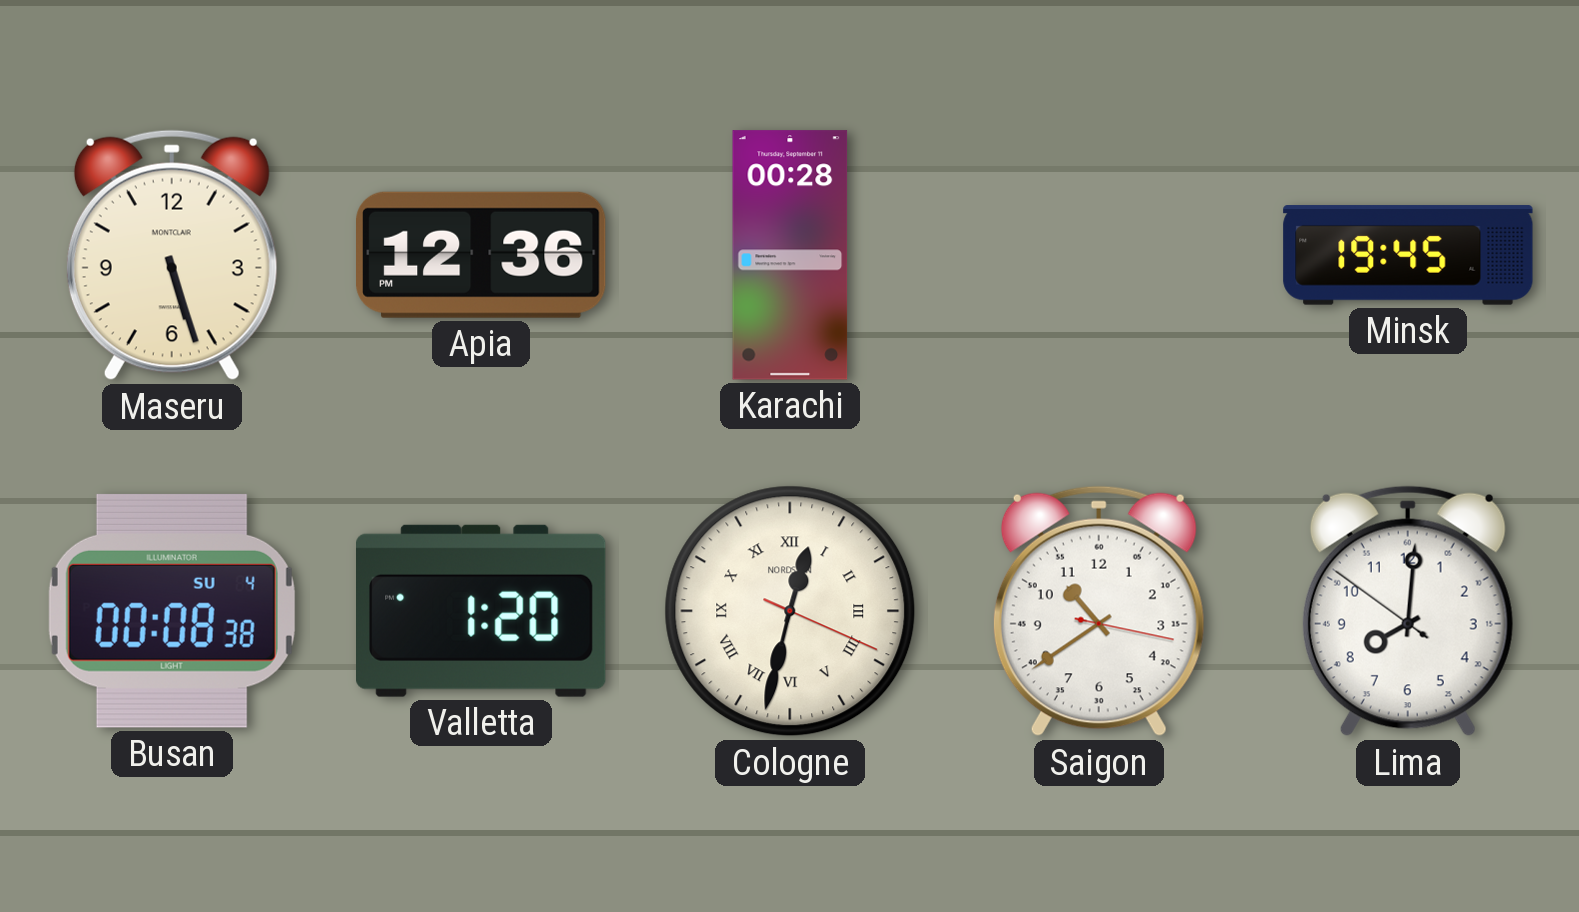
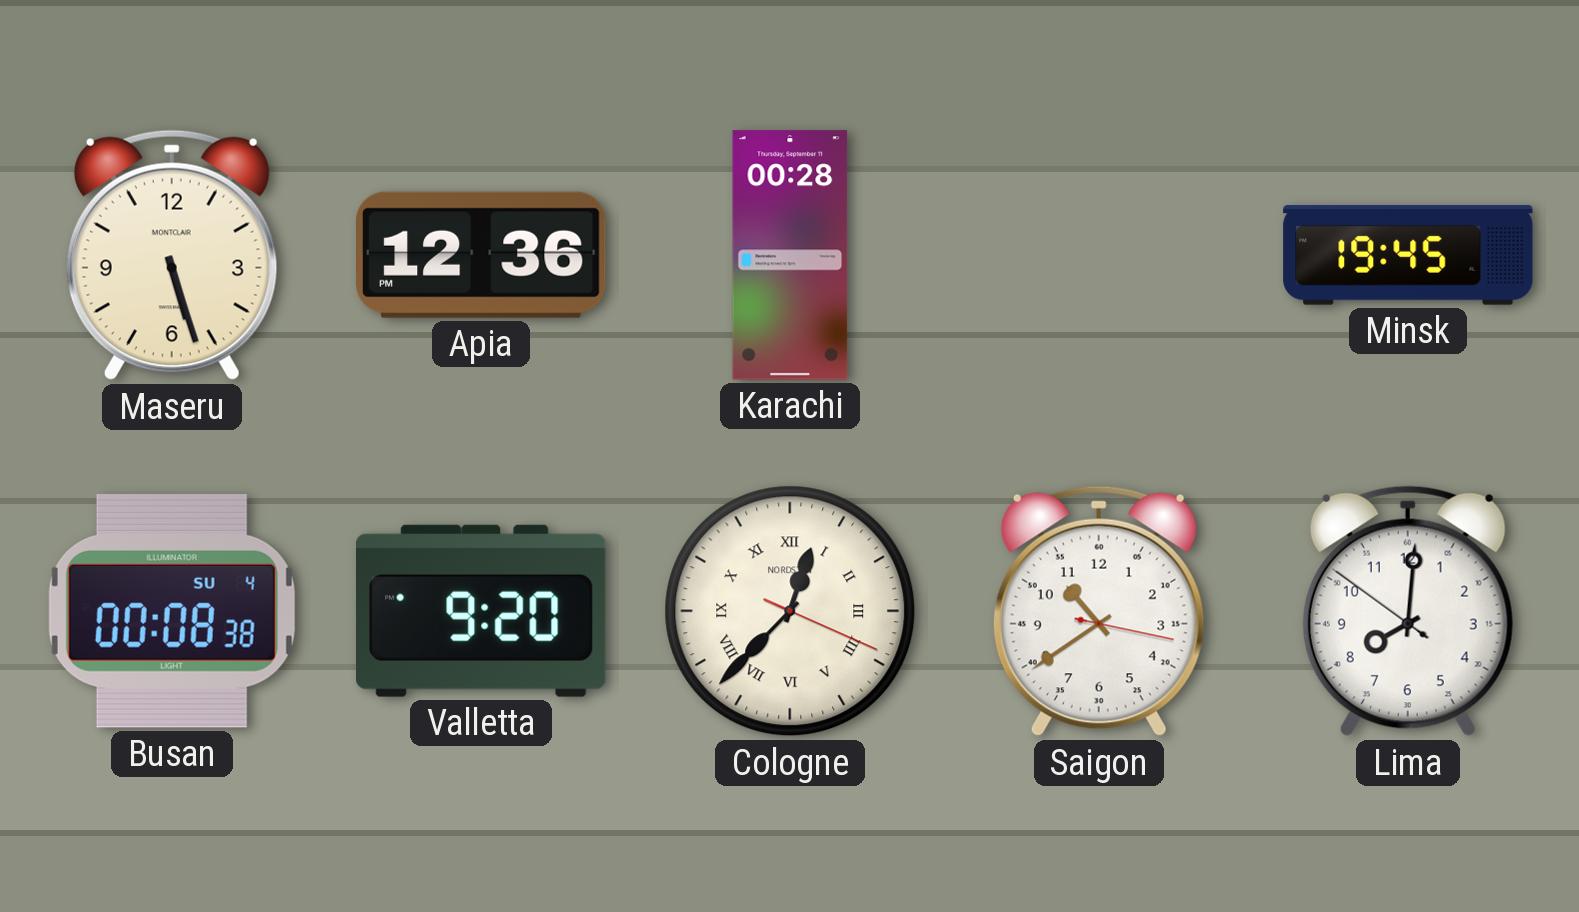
Valletta: 1:20 -> 9:20
Cologne: 12:32 -> 12:37
